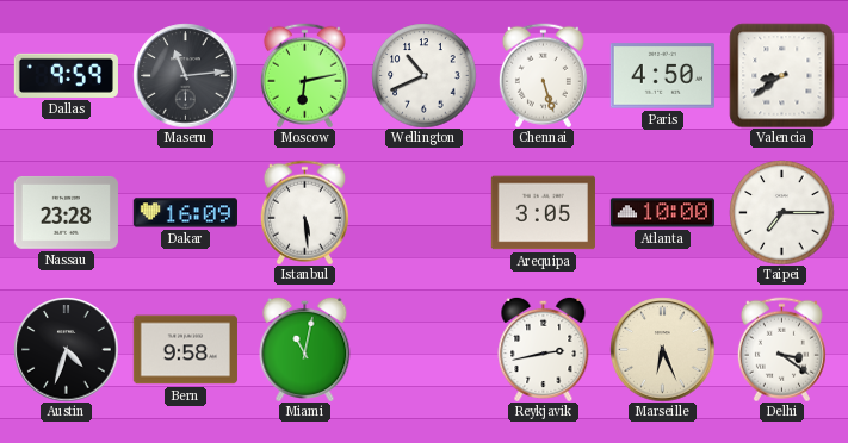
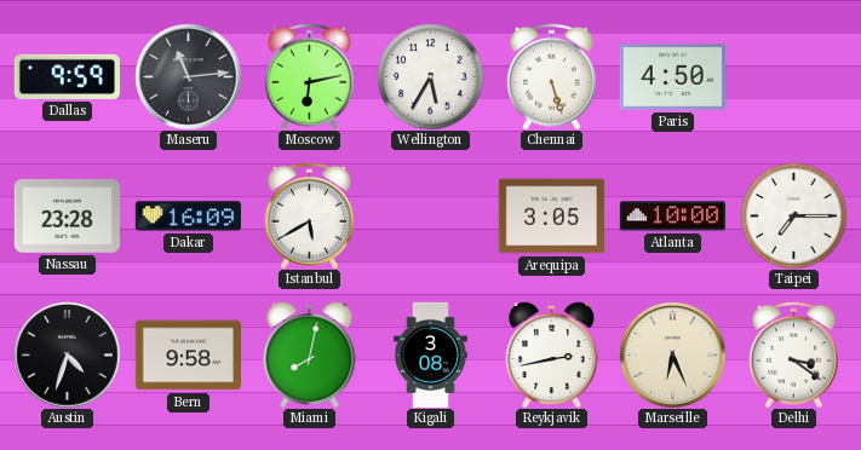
Wellington: 10:41 -> 5:35
Valencia: 8:39 -> none
Istanbul: 5:29 -> 5:40
Miami: 11:02 -> 8:02
Kigali: none -> 3:08
